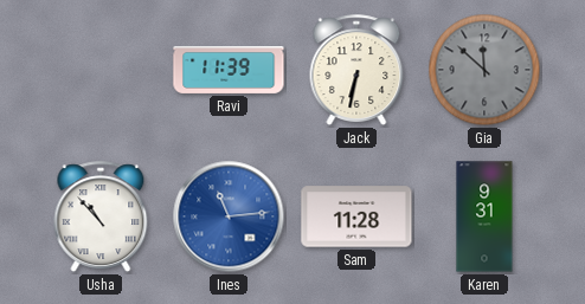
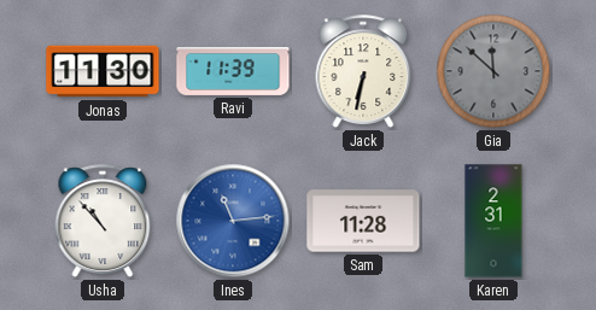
Jonas: none -> 11:30
Karen: 9:31 -> 2:31
